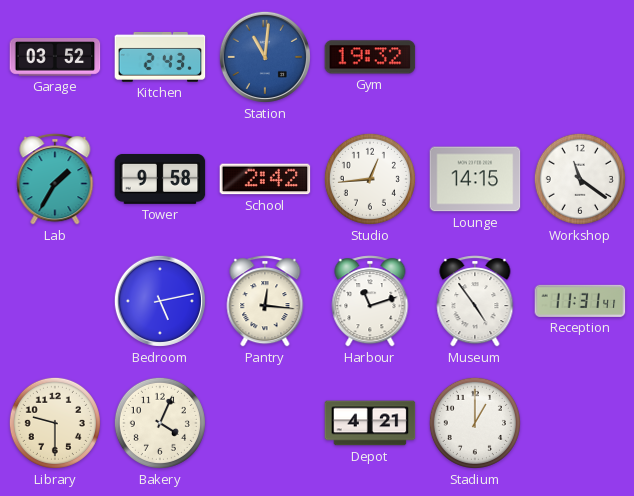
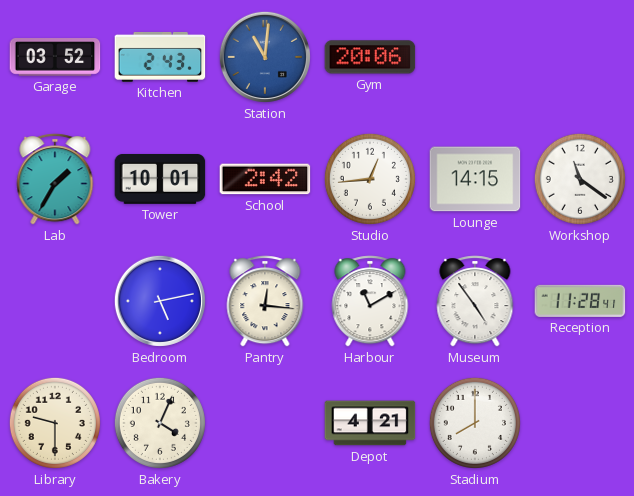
Gym: 19:32 -> 20:06
Tower: 9:58 -> 10:01
Harbour: 11:12 -> 11:10
Reception: 11:31 -> 11:28
Stadium: 1:00 -> 8:00
